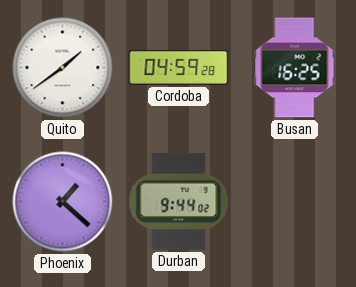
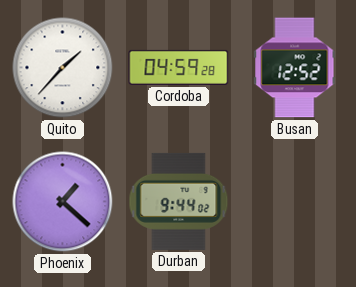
Quito: 1:39 -> 1:37
Busan: 16:25 -> 12:52
